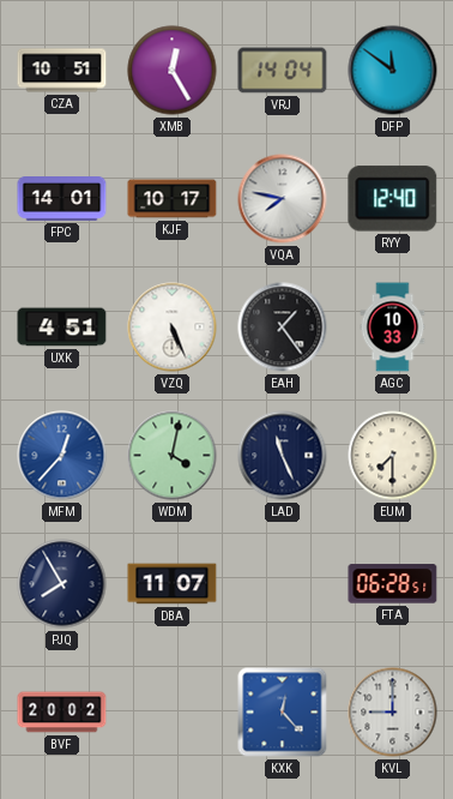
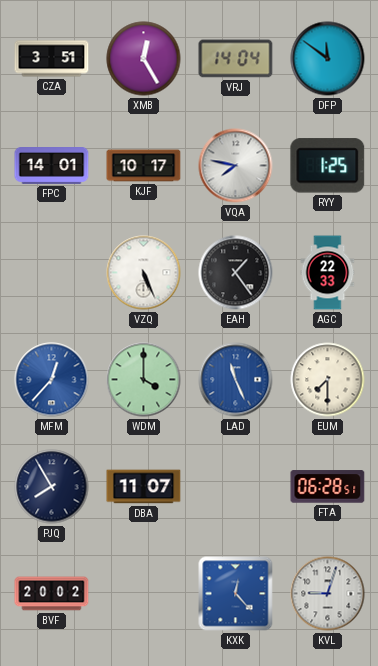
CZA: 10:51 -> 3:51
RYY: 12:40 -> 1:25
UXK: 4:51 -> none
AGC: 10:33 -> 22:33
WDM: 4:02 -> 4:00
LAD dial: navy -> blue
KVL: 9:00 -> 9:03
